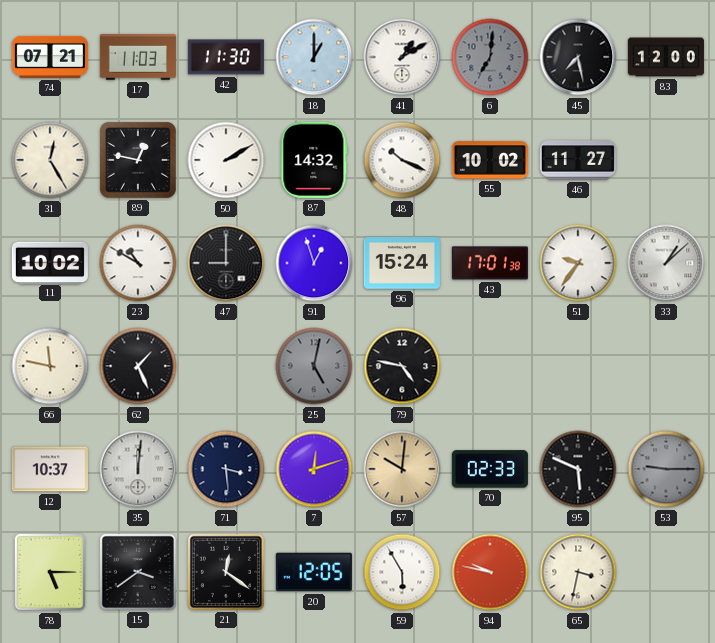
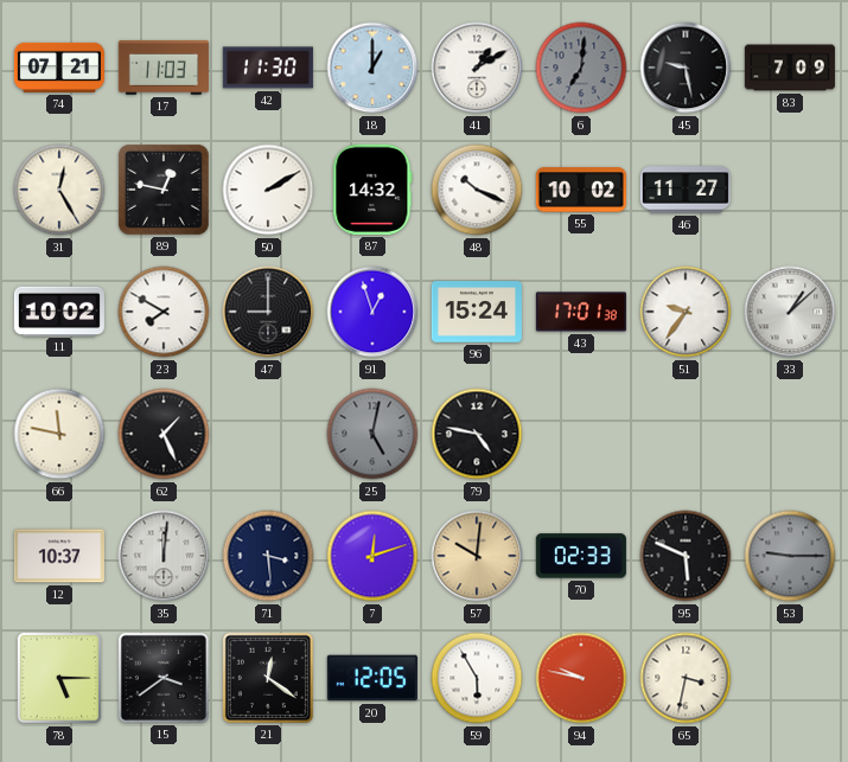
45: 7:28 -> 9:28
83: 12:00 -> 7:09
23: 10:50 -> 7:50
